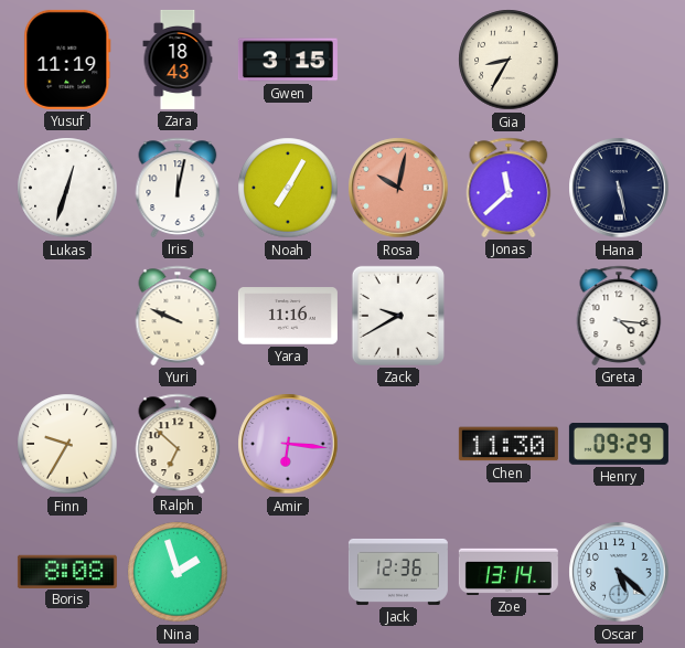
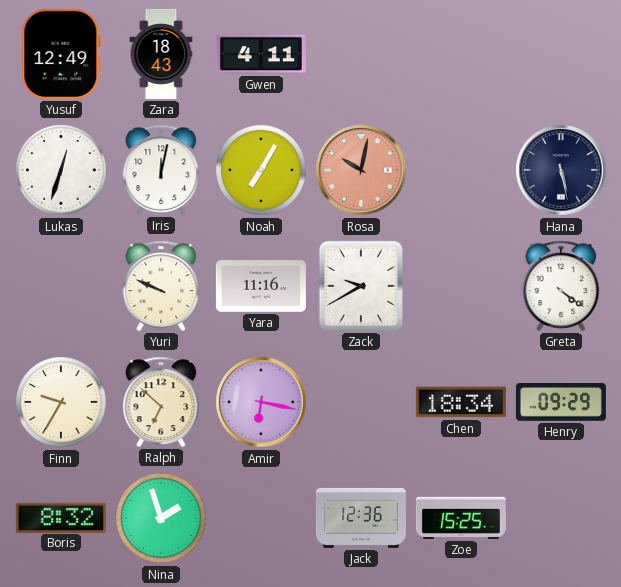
Yusuf: 11:19 -> 12:49
Gwen: 3:15 -> 4:11
Gia: 8:35 -> none
Jonas: 11:38 -> none
Greta: 4:16 -> 4:21
Amir: 6:16 -> 6:17
Chen: 11:30 -> 18:34
Boris: 8:08 -> 8:32
Zoe: 13:14 -> 15:25
Oscar: 5:22 -> none
